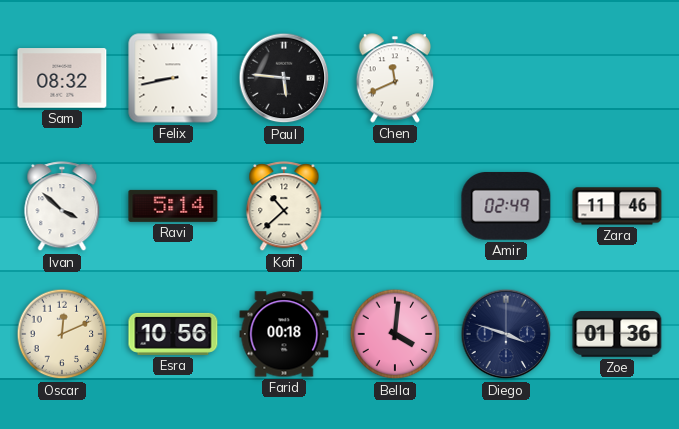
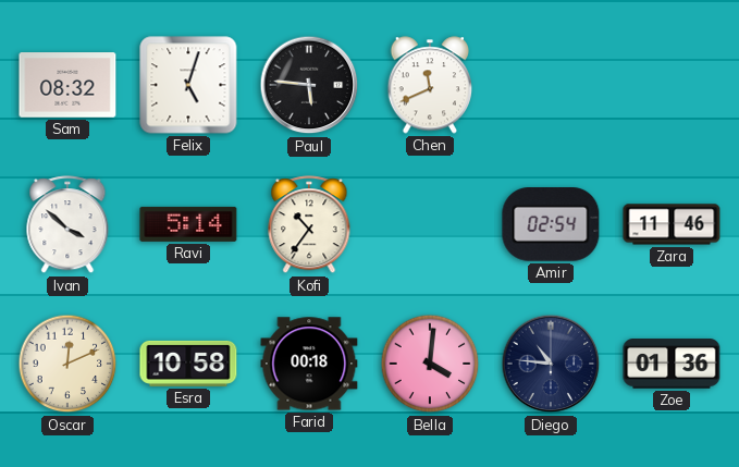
Felix: 8:43 -> 5:03
Kofi: 10:38 -> 10:36
Amir: 02:49 -> 02:54
Esra: 10:56 -> 10:58
Diego: 3:48 -> 10:46
